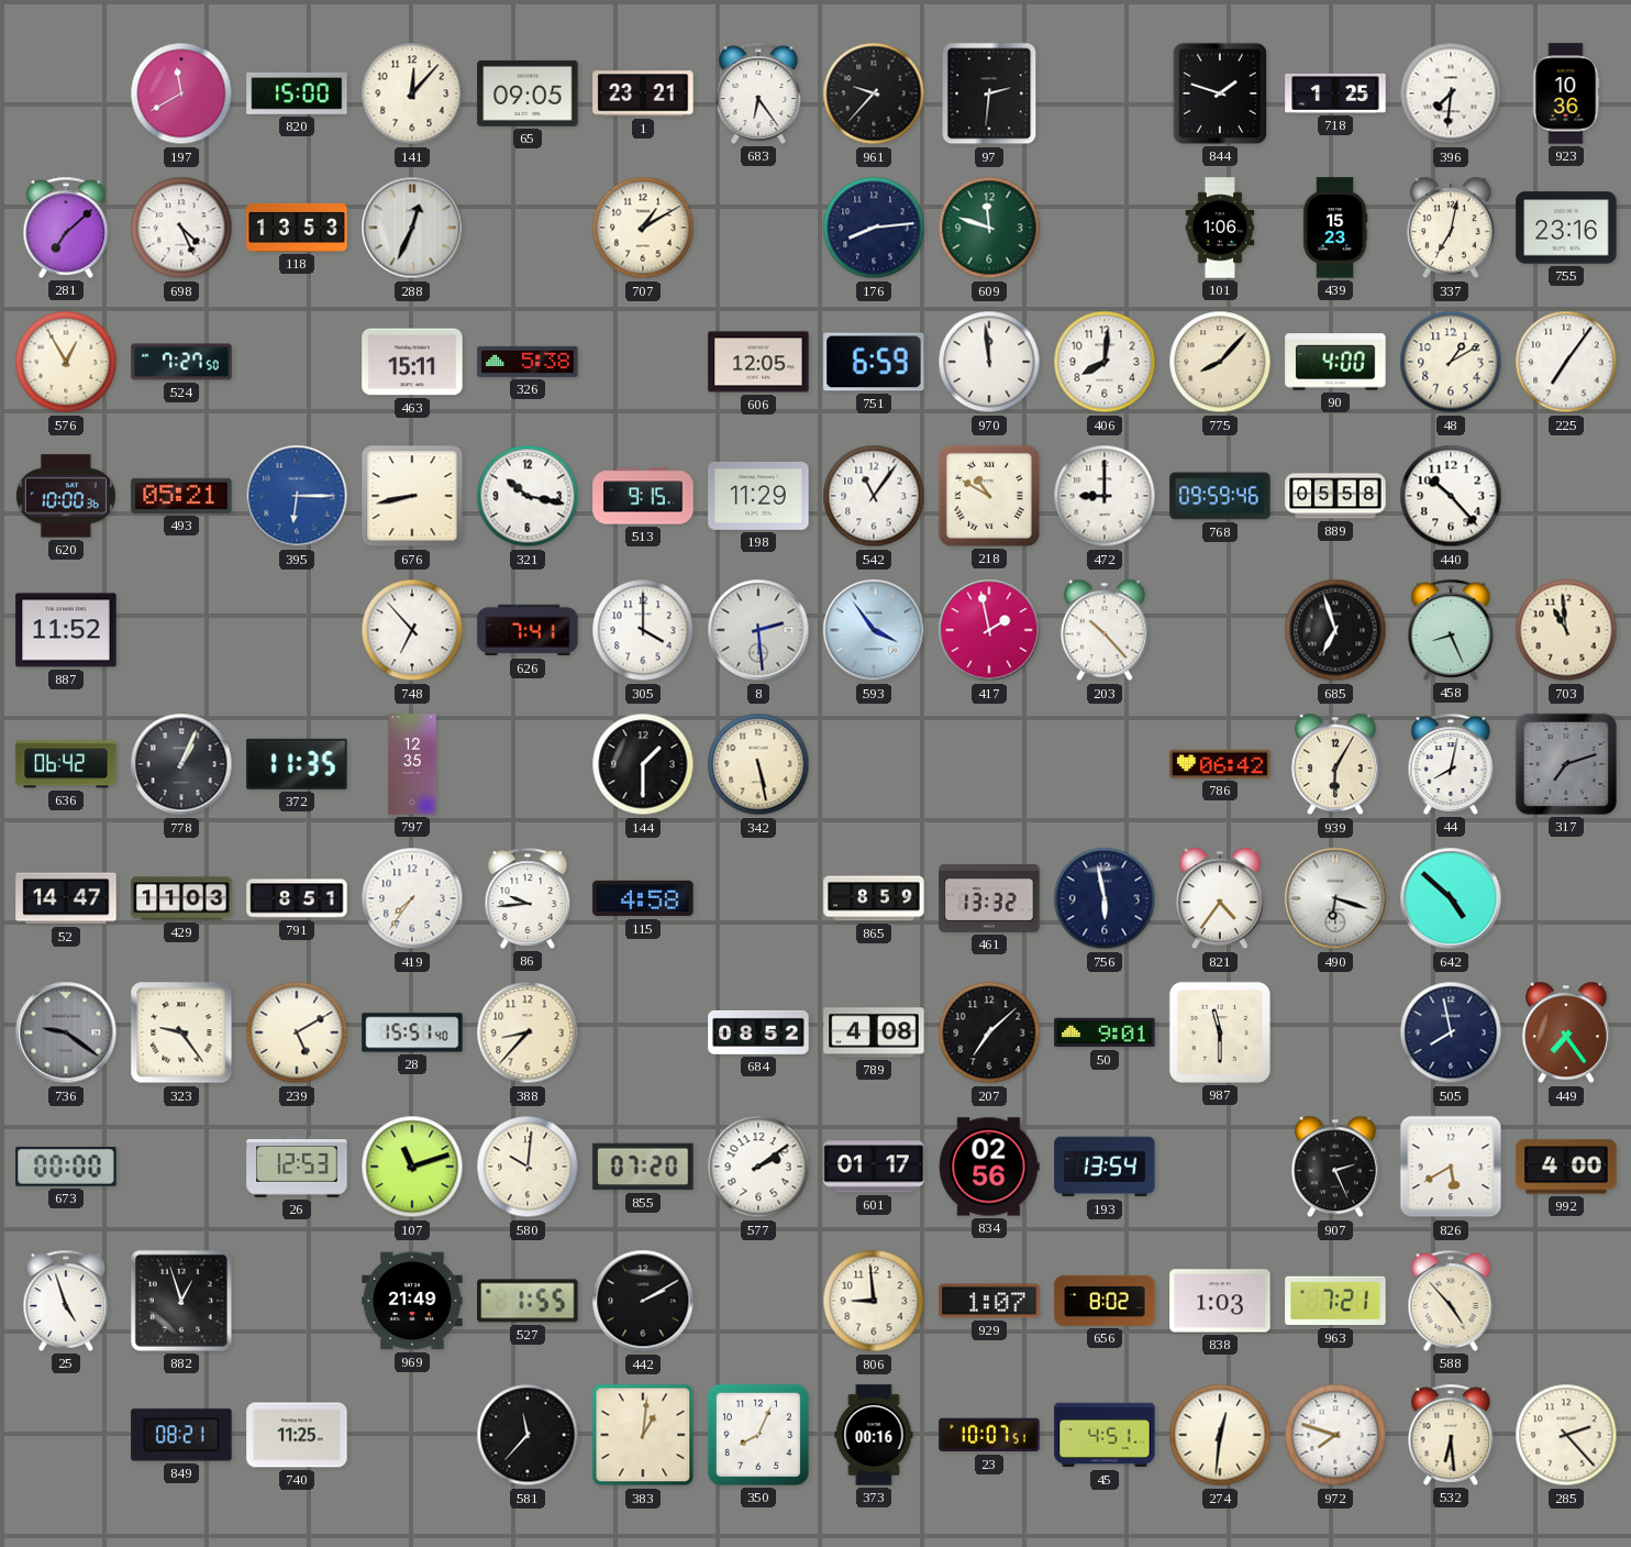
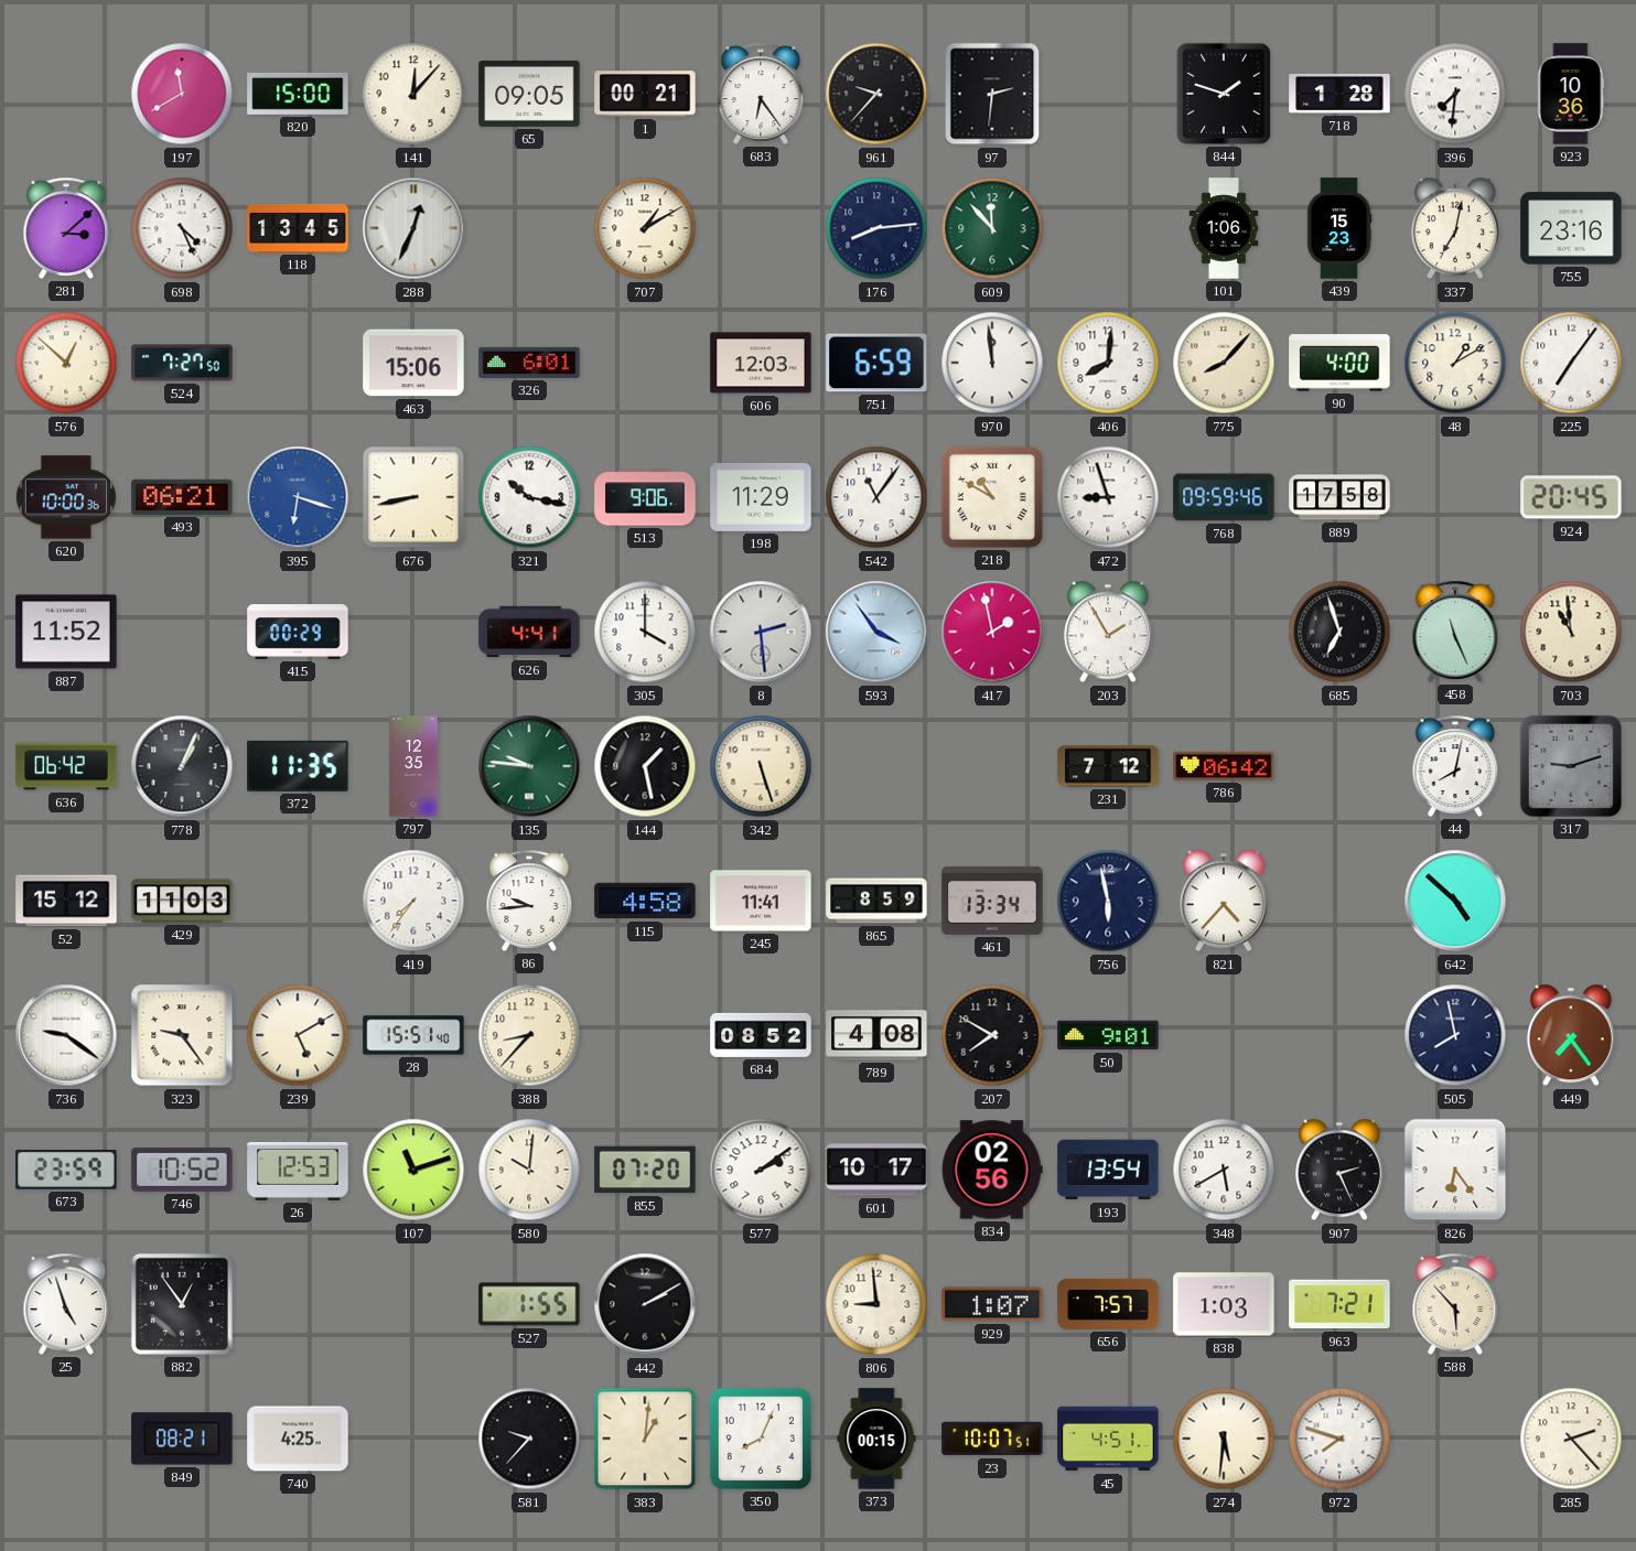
1: 23:21 -> 00:21
718: 1:25 -> 1:28
281: 7:08 -> 3:08
118: 13:53 -> 13:45
609: 11:48 -> 11:53
576: 12:55 -> 12:52
463: 15:11 -> 15:06
326: 5:38 -> 6:01
606: 12:05 -> 12:03
493: 05:21 -> 06:21
395: 6:15 -> 6:18
513: 9:15 -> 9:06
472: 9:00 -> 8:57
889: 05:58 -> 17:58
440: 10:23 -> none
924: none -> 20:45
415: none -> 00:29
748: 6:53 -> none
626: 7:41 -> 4:41
203: 10:23 -> 1:55
458: 8:26 -> 11:26
135: none -> 9:46
144: 1:30 -> 1:28
342: 5:28 -> 5:27
231: none -> 7:12
939: 6:05 -> none
317: 7:12 -> 9:12
52: 14:47 -> 15:12
791: 8:51 -> none
245: none -> 11:41
461: 13:32 -> 13:34
821: 4:36 -> 4:37
490: 6:18 -> none
736 dial: grey -> white
207: 7:08 -> 7:50
987: 11:30 -> none
673: 00:00 -> 23:59
746: none -> 10:52
601: 01:17 -> 10:17
348: none -> 5:40
826: 5:40 -> 6:24
992: 4:00 -> none
882: 12:57 -> 12:54
969: 21:49 -> none
656: 8:02 -> 7:57
588: 4:53 -> 5:53
740: 11:25 -> 4:25
581: 11:37 -> 9:37
373: 00:16 -> 00:15
274: 12:31 -> 5:31
532: 6:29 -> none
